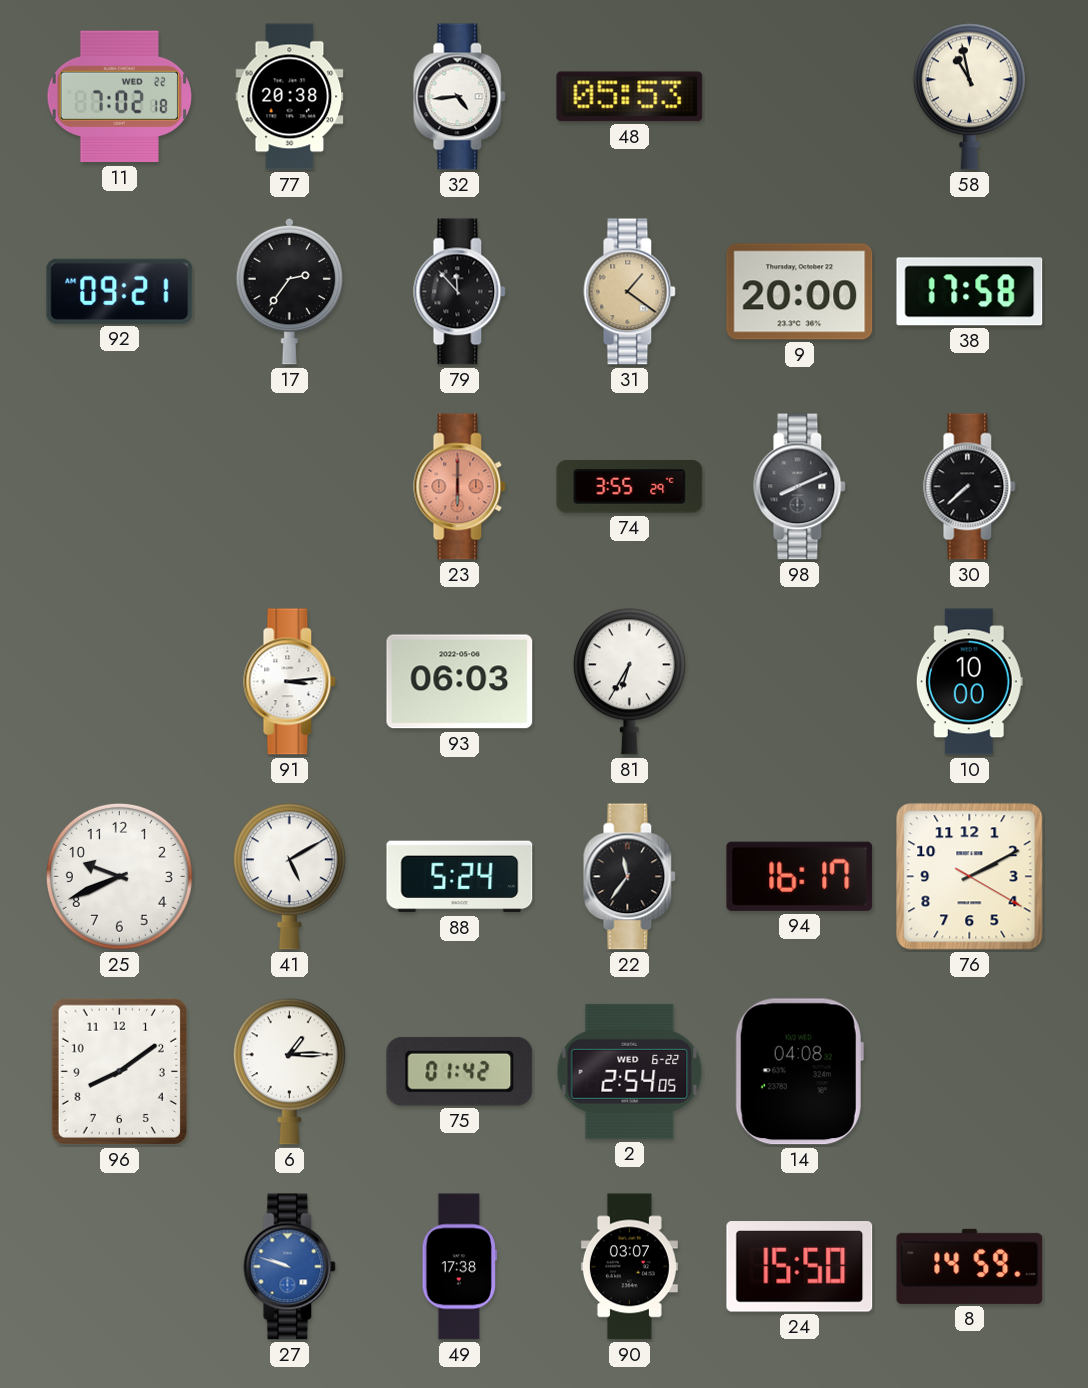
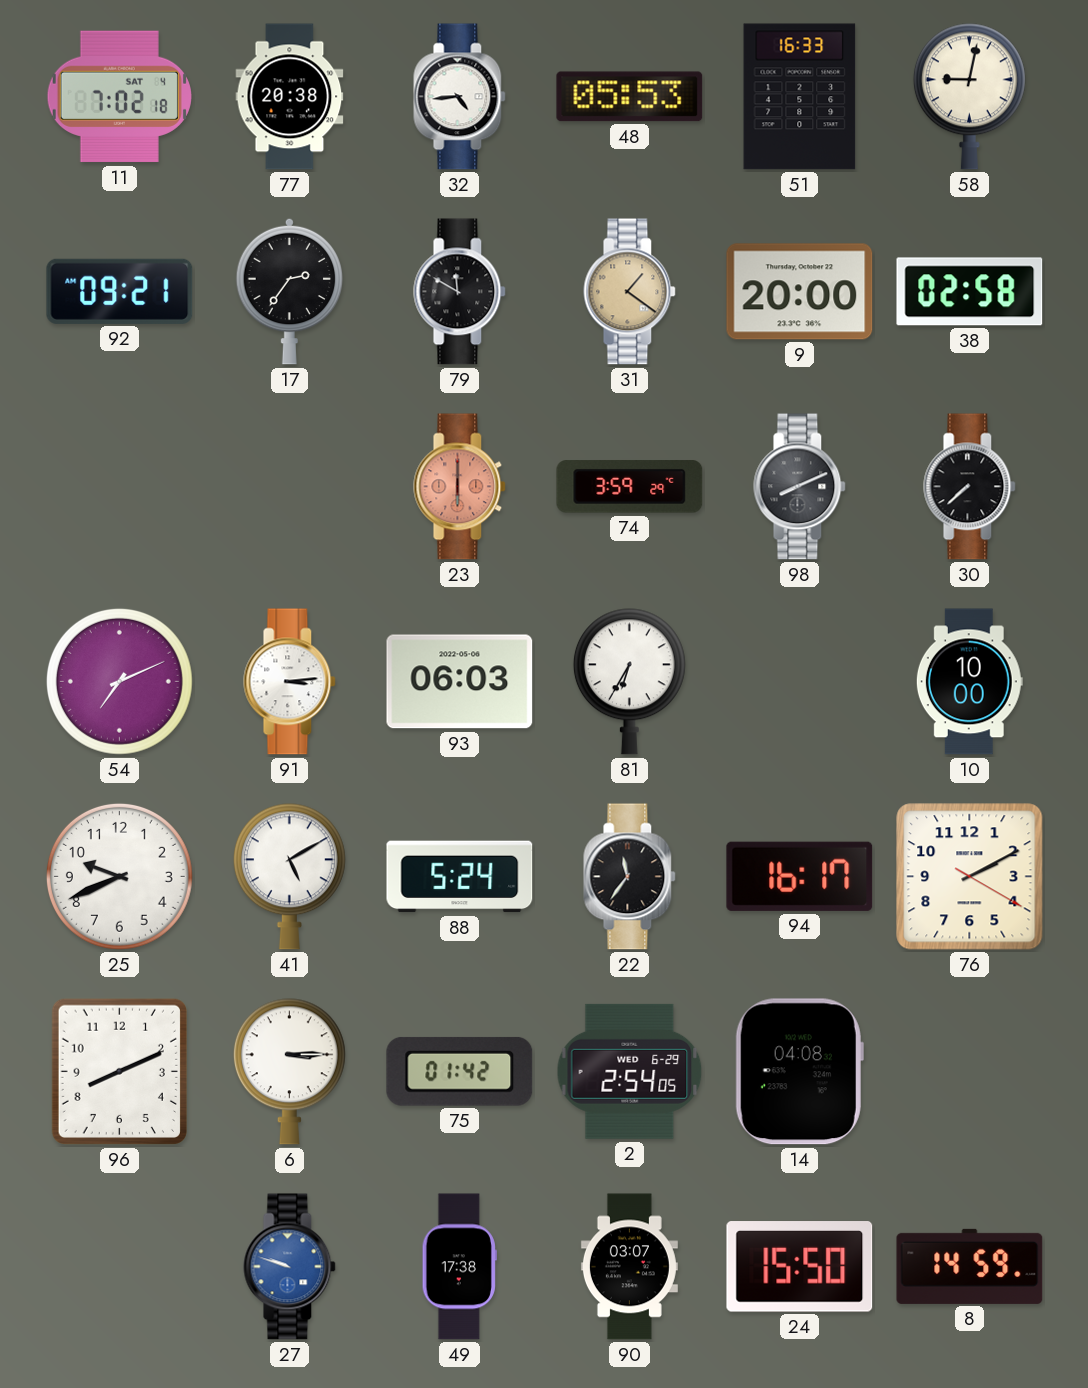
11 date: WED 22 -> SAT 4
51: none -> 16:33
58: 10:58 -> 9:02
79: 11:53 -> 11:50
38: 17:58 -> 02:58
74: 3:55 -> 3:59
54: none -> 7:11
96: 8:09 -> 8:11
6: 1:15 -> 3:15
2 date: WED 6-22 -> WED 6-29
